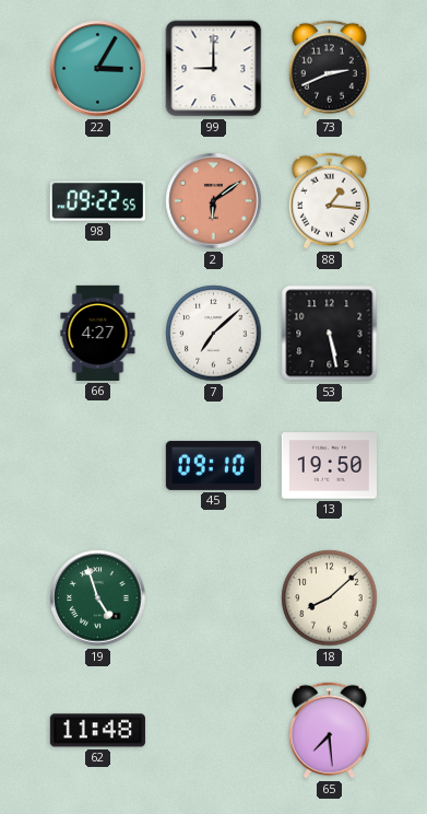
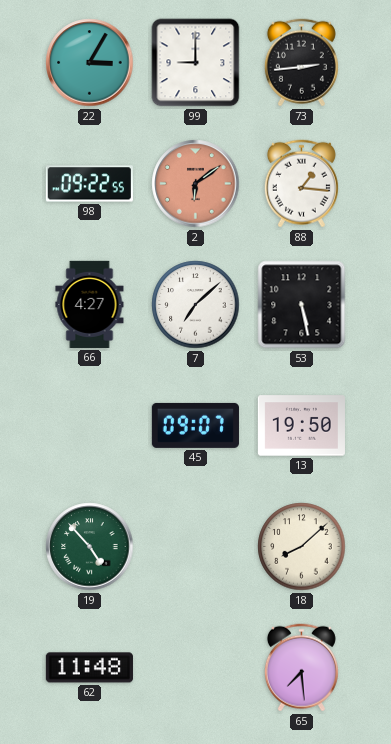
73: 2:41 -> 2:44
45: 09:10 -> 09:07
19: 4:57 -> 4:53
